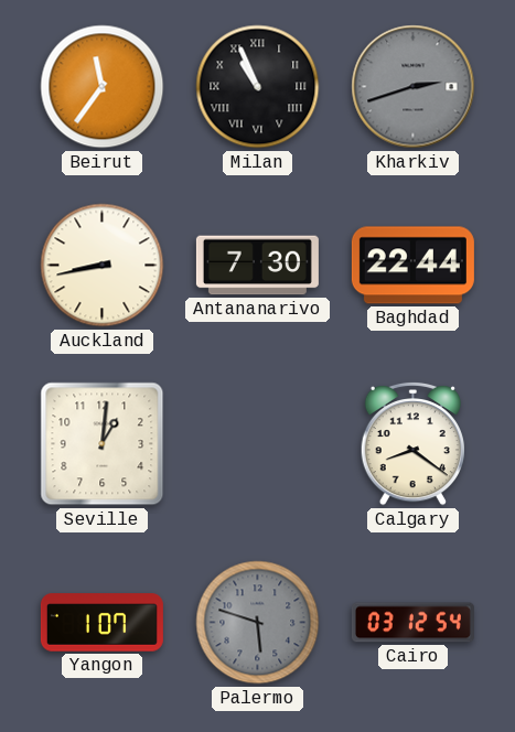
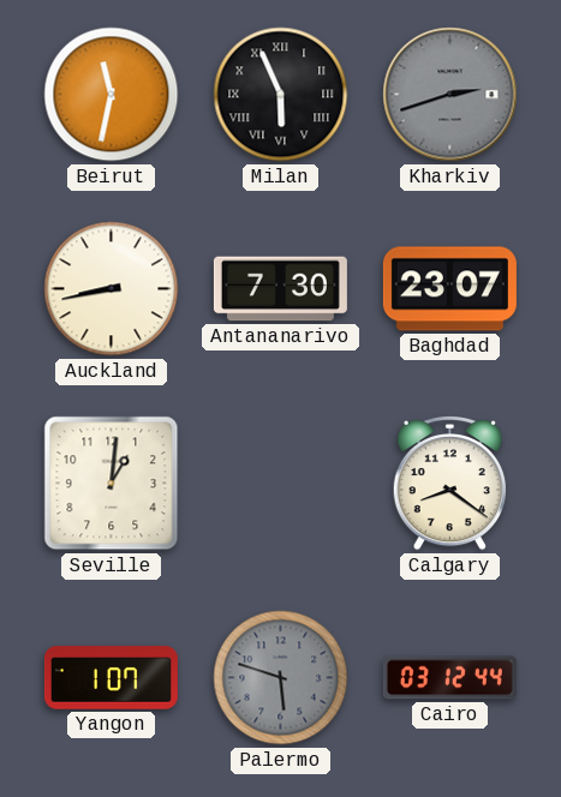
Beirut: 11:36 -> 11:32
Milan: 10:56 -> 5:56
Baghdad: 22:44 -> 23:07
Cairo: 03:12:54 -> 03:12:44
